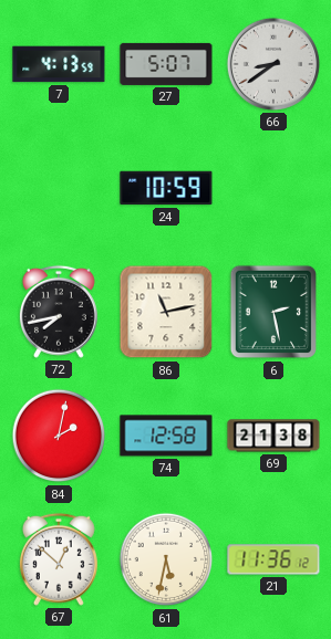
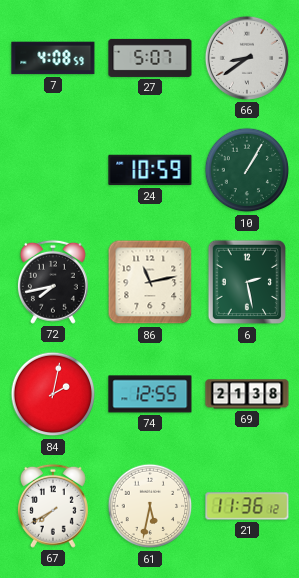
7: 4:13 -> 4:08
10: none -> 1:05
74: 12:58 -> 12:55
67: 12:52 -> 7:40
